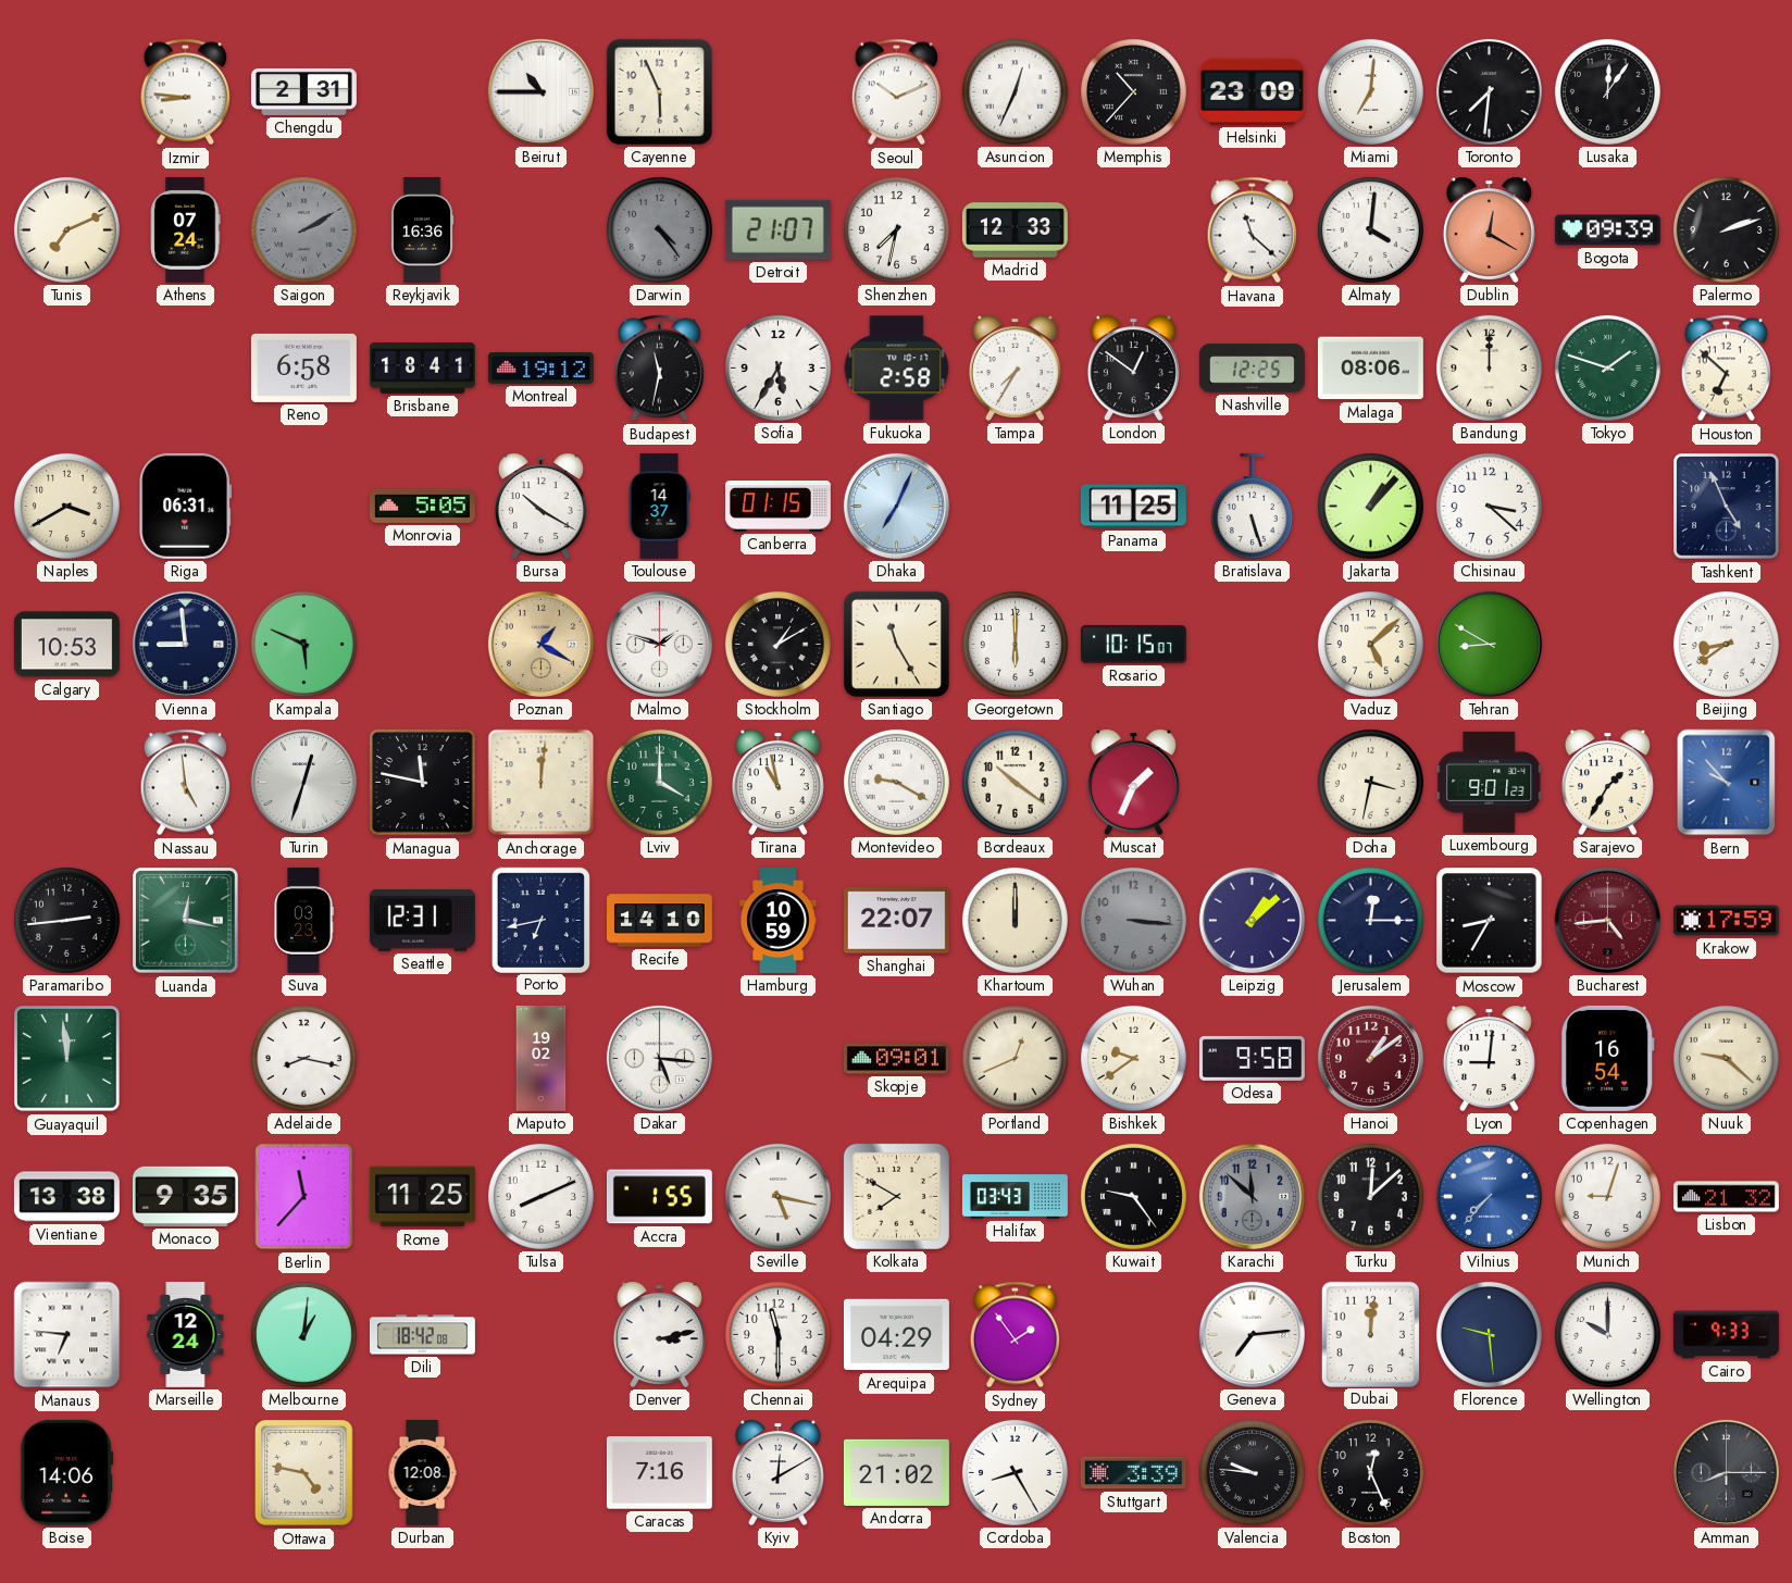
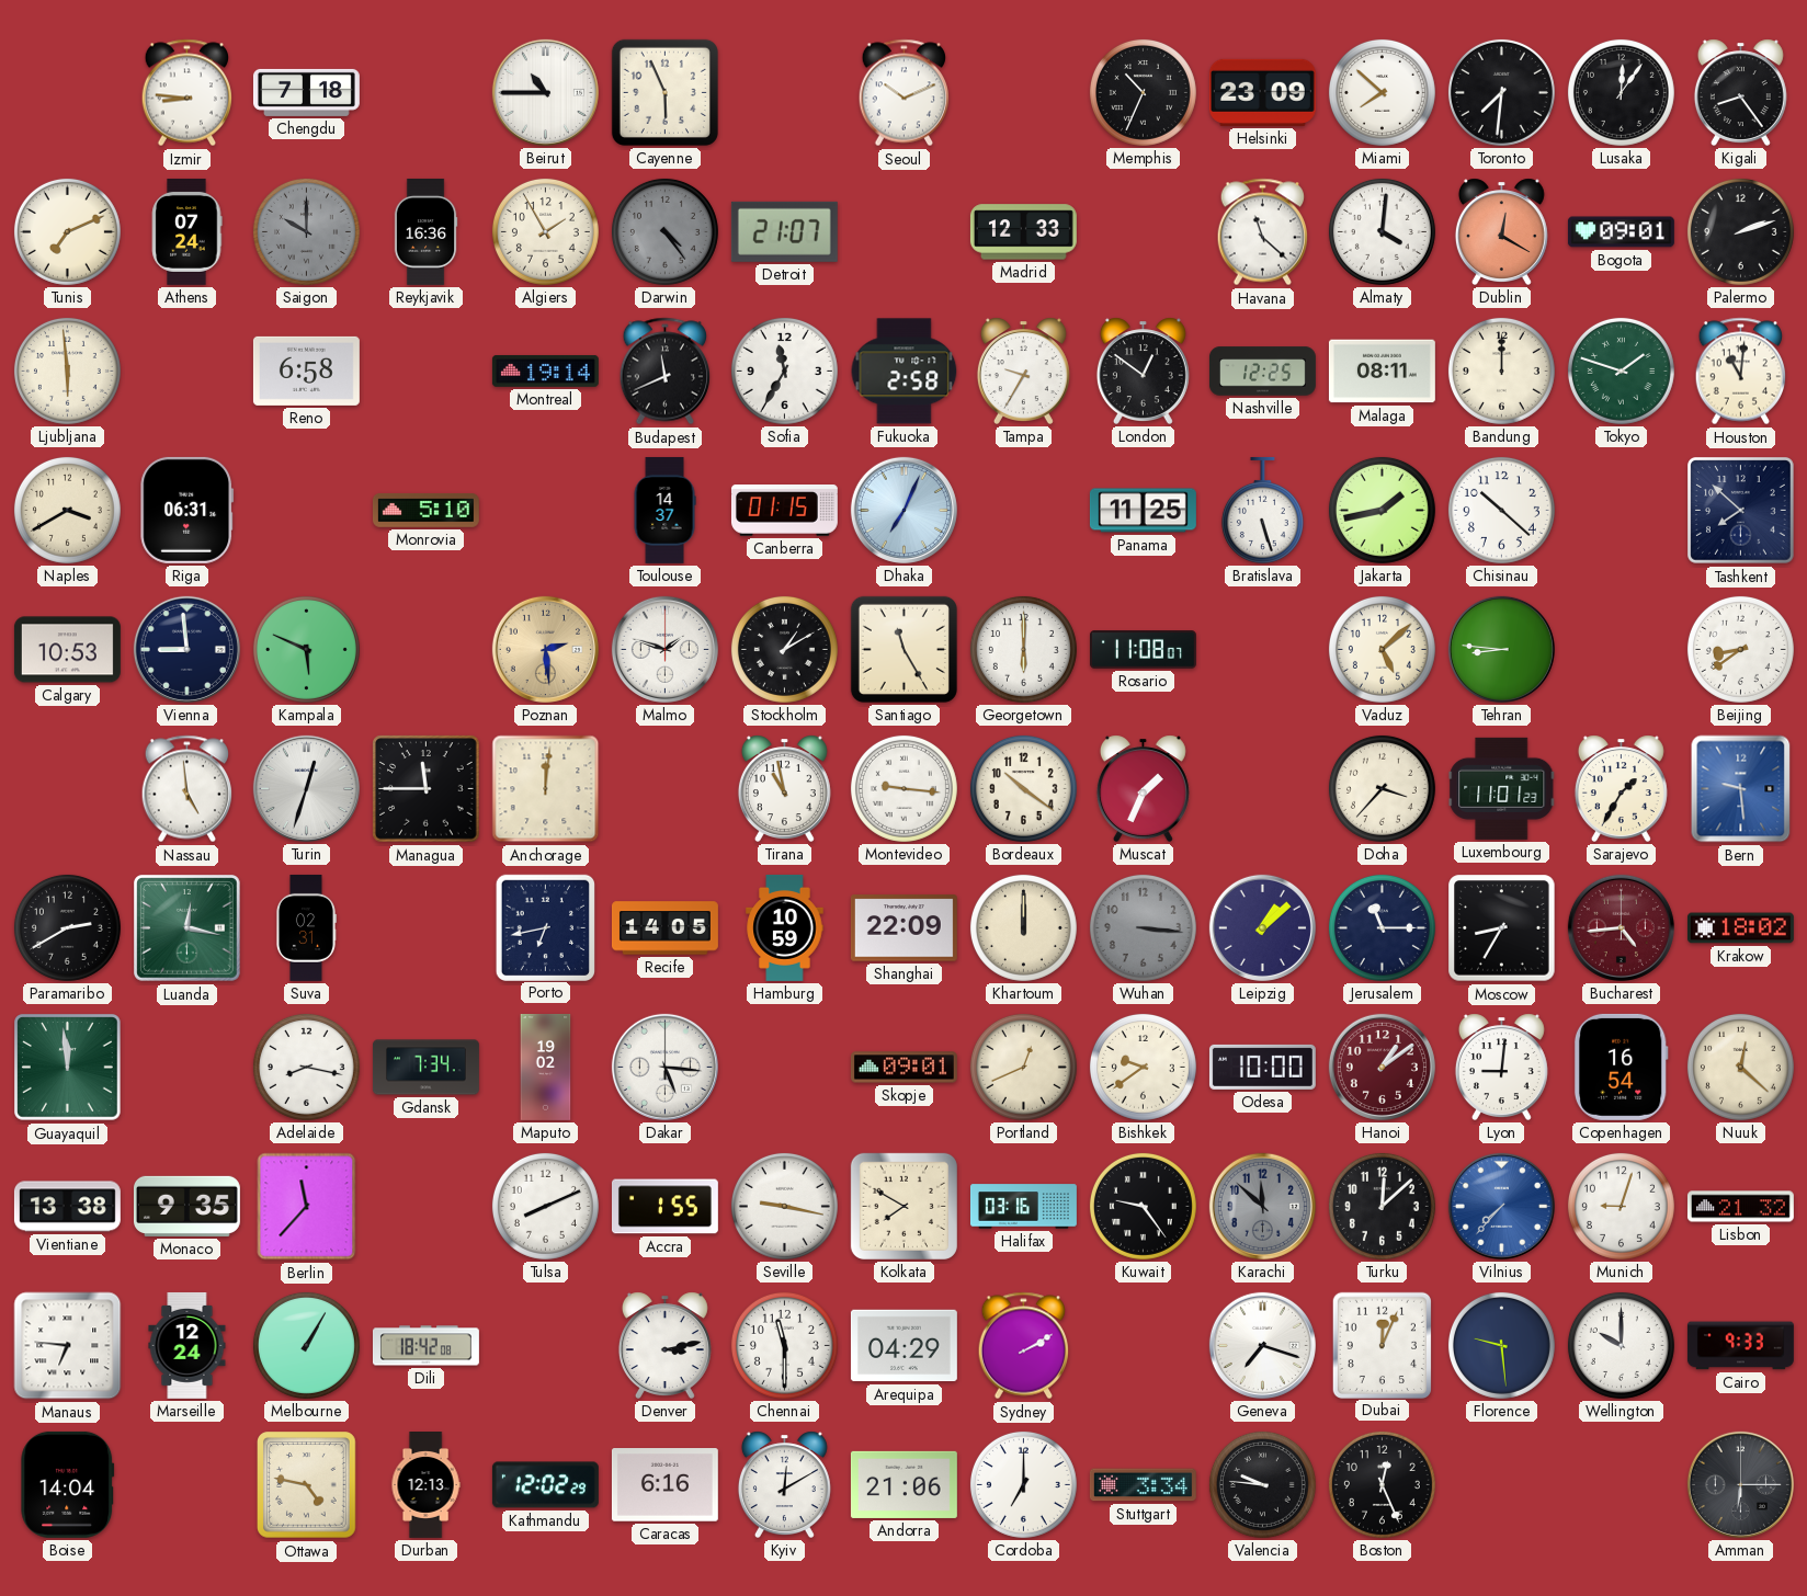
Chengdu: 2:31 -> 7:18
Asuncion: 12:34 -> none
Memphis: 10:37 -> 10:34
Miami: 7:01 -> 7:52
Kigali: none -> 8:24
Saigon: 2:10 -> 10:00
Algiers: none -> 1:55
Shenzhen: 7:32 -> none
Bogota: 09:39 -> 09:01
Ljubljana: none -> 5:59
Brisbane: 18:41 -> none
Montreal: 19:12 -> 19:14
Budapest: 11:32 -> 11:41
Sofia: 5:35 -> 11:35
Tampa: 7:35 -> 9:35
Malaga: 08:06 -> 08:11
Houston: 6:52 -> 11:01
Monrovia: 5:05 -> 5:10
Bursa: 10:20 -> none
Jakarta: 1:07 -> 1:43
Chisinau: 3:22 -> 10:22
Tashkent: 4:56 -> 7:52
Poznan: 1:20 -> 2:29
Rosario: 10:15 -> 11:08
Tehran: 8:50 -> 8:46
Managua: 11:47 -> 11:45
Lviv: 4:00 -> none
Montevideo: 9:20 -> 9:16
Doha: 3:32 -> 3:37
Luxembourg: 9:01 -> 11:01
Bern: 9:53 -> 9:29
Paramaribo: 2:44 -> 2:40
Suva: 03:23 -> 02:31
Seattle: 12:31 -> none
Recife: 14:10 -> 14:05
Shanghai: 22:07 -> 22:09
Jerusalem: 12:15 -> 11:15
Krakow: 17:59 -> 18:02
Gdansk: none -> 7:34
Odesa: 9:58 -> 10:00
Nuuk: 9:22 -> 12:22
Rome: 11:25 -> none
Seville: 5:17 -> 9:17
Halifax: 03:43 -> 03:16
Melbourne: 1:01 -> 1:05
Sydney: 1:54 -> 2:10
Geneva: 7:14 -> 7:18
Dubai: 12:01 -> 12:04
Boise: 14:06 -> 14:04
Durban: 12:08 -> 12:13
Kathmandu: none -> 12:02
Caracas: 7:16 -> 6:16
Andorra: 21:02 -> 21:06
Cordoba: 8:25 -> 7:00
Stuttgart: 3:39 -> 3:34
Amman: 8:15 -> 6:15
